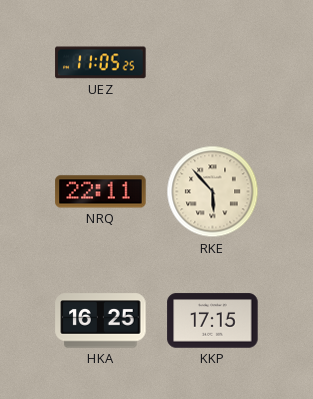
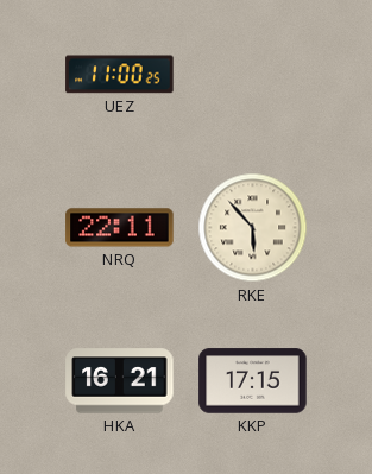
UEZ: 11:05 -> 11:00
HKA: 16:25 -> 16:21
